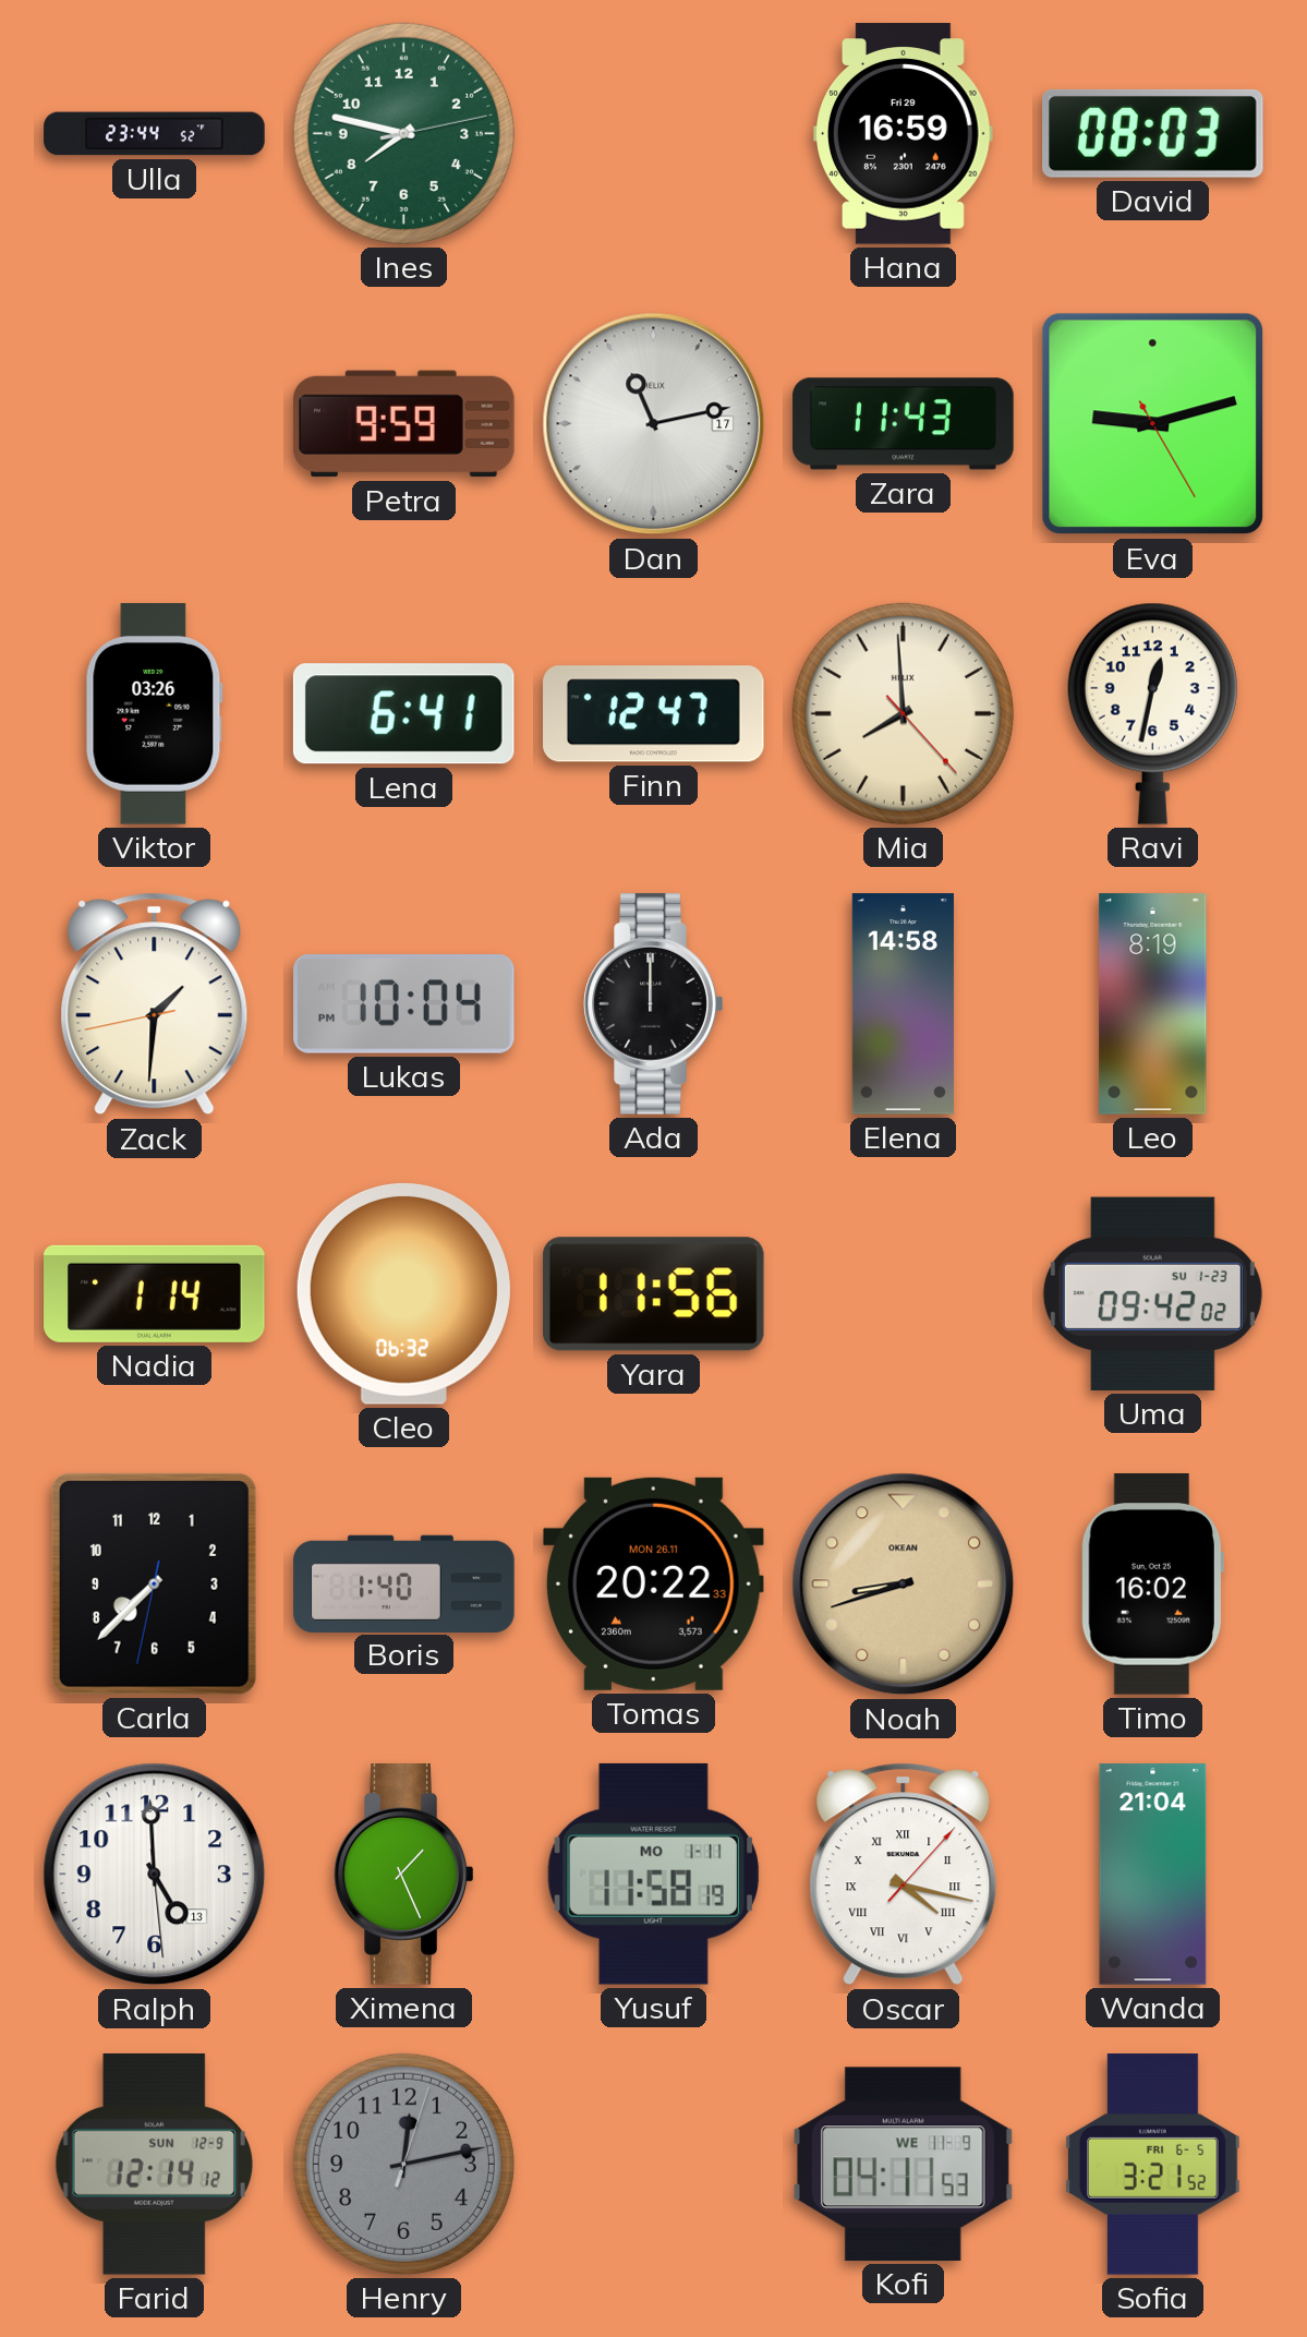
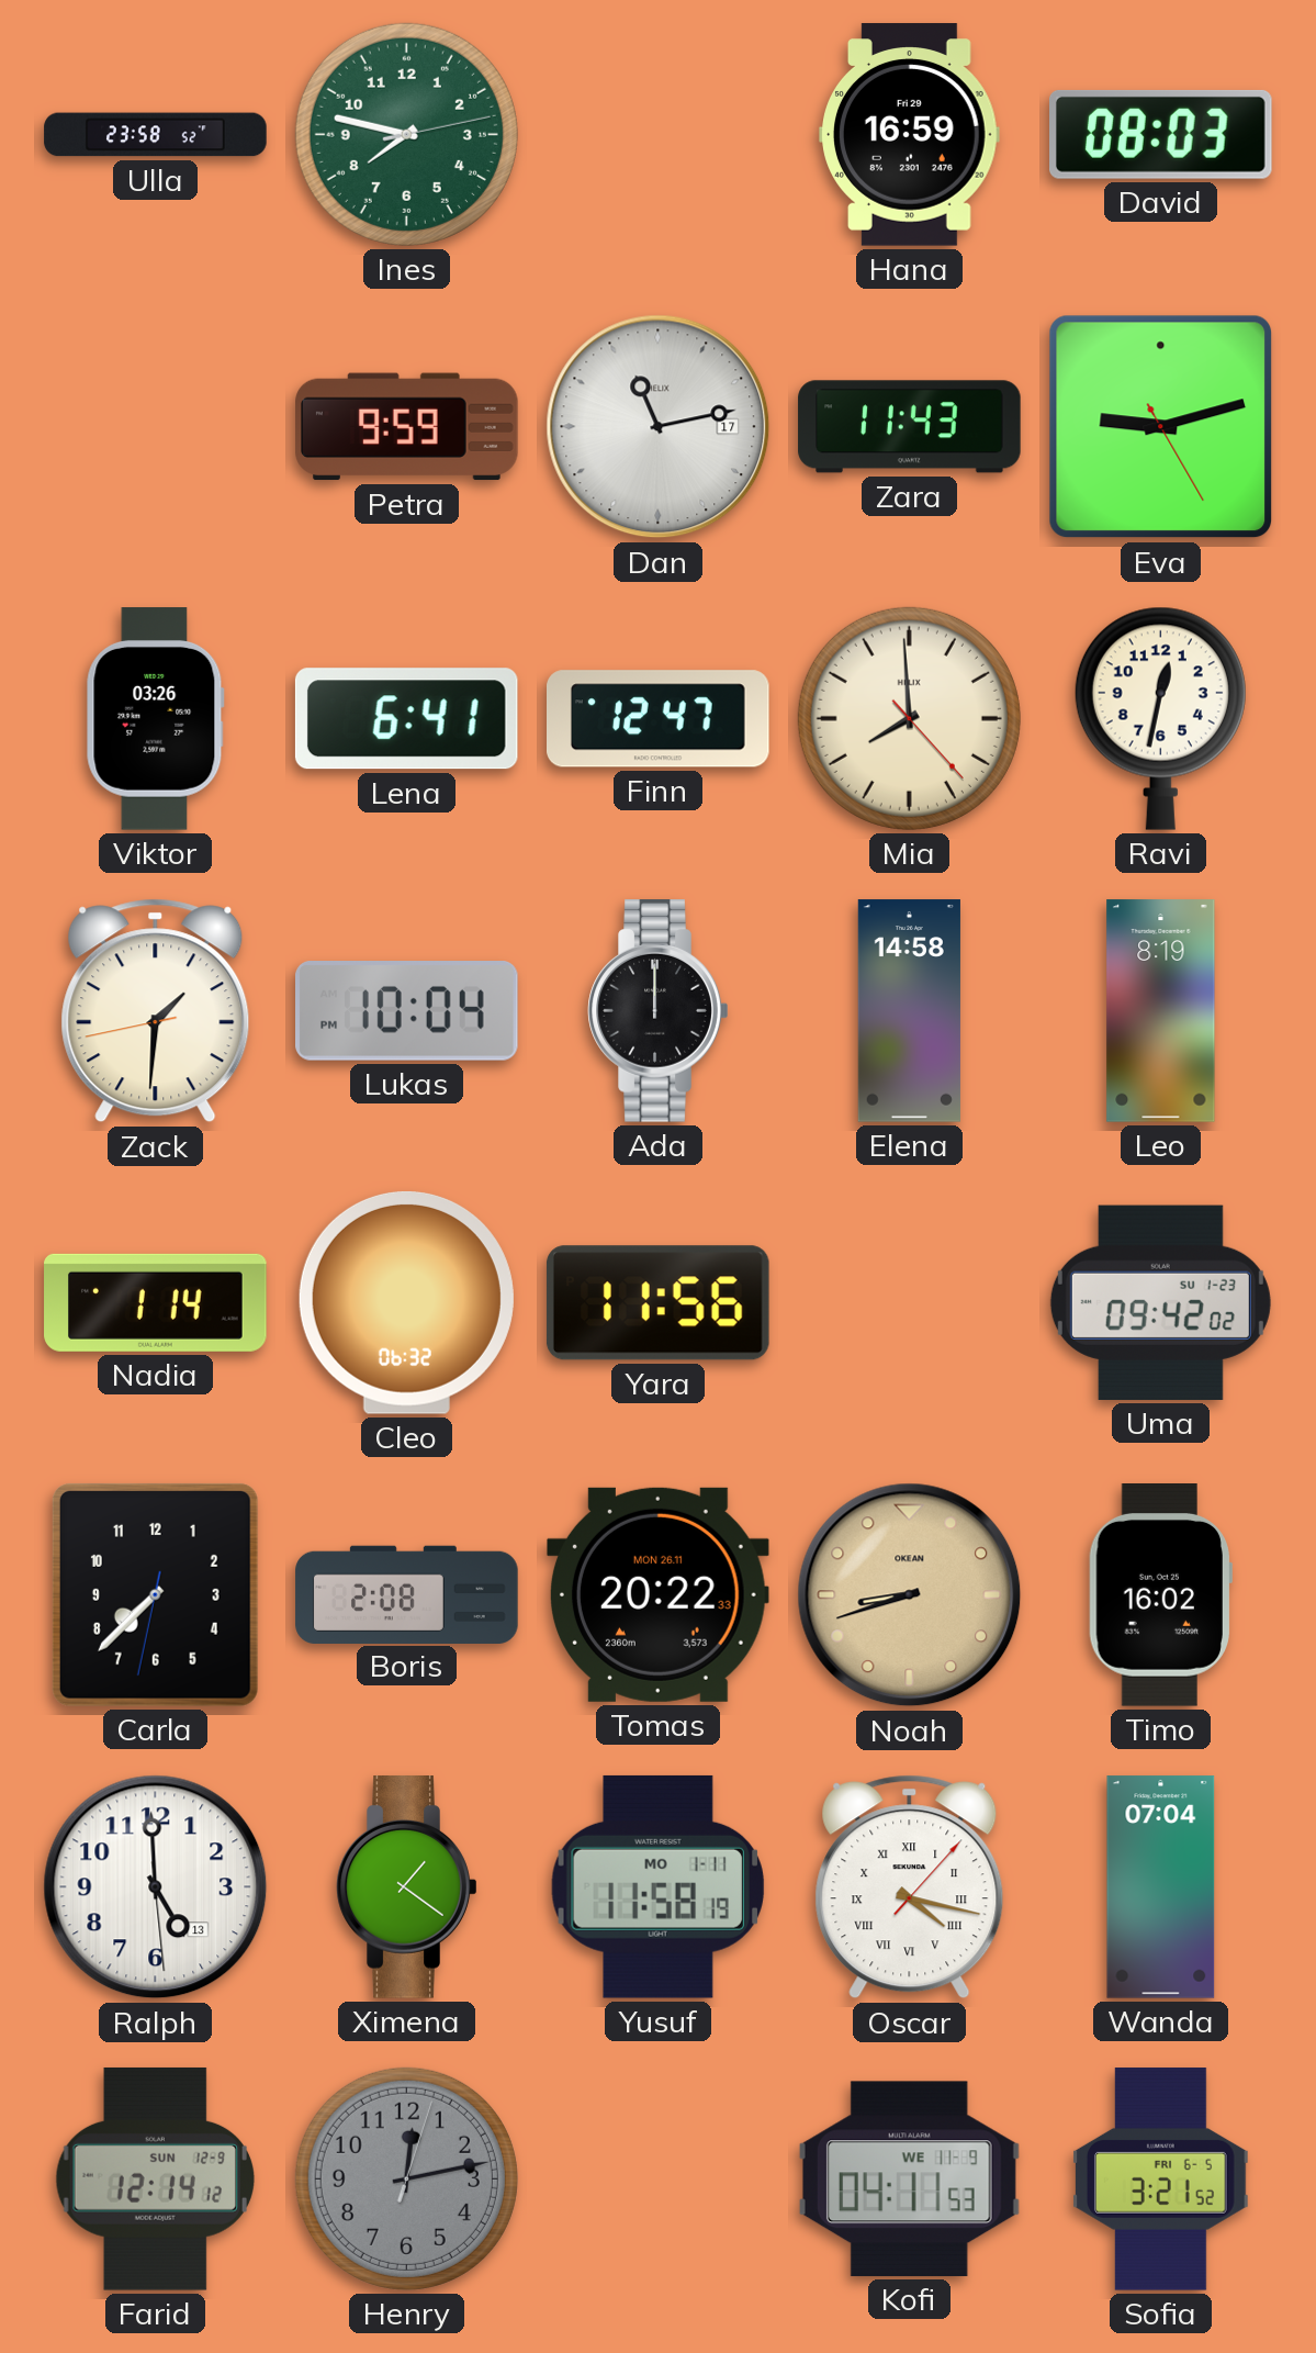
Ulla: 23:44 -> 23:58
Boris: 1:40 -> 2:08
Ximena: 1:26 -> 1:21
Wanda: 21:04 -> 07:04
